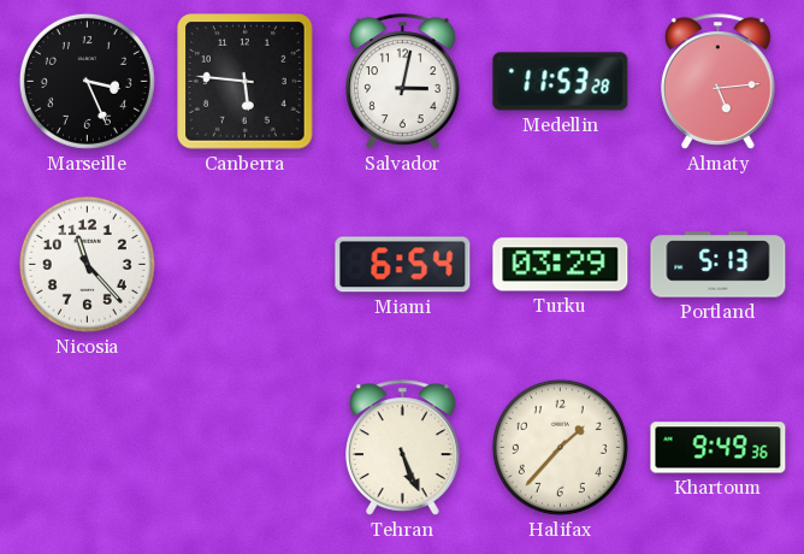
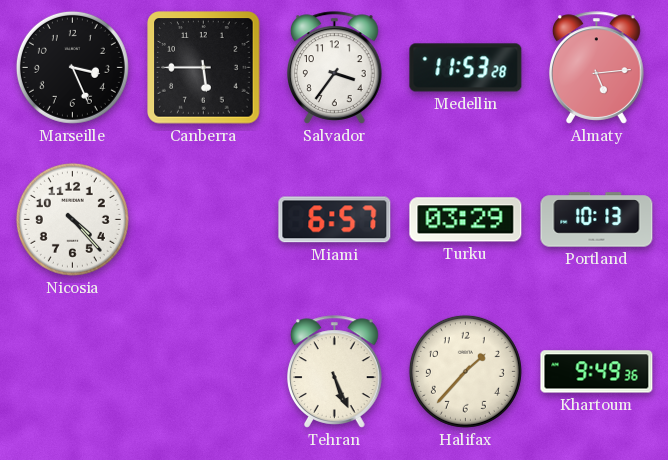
Canberra: 5:46 -> 5:45
Salvador: 3:02 -> 3:36
Nicosia: 11:23 -> 4:23
Miami: 6:54 -> 6:57
Portland: 5:13 -> 10:13
